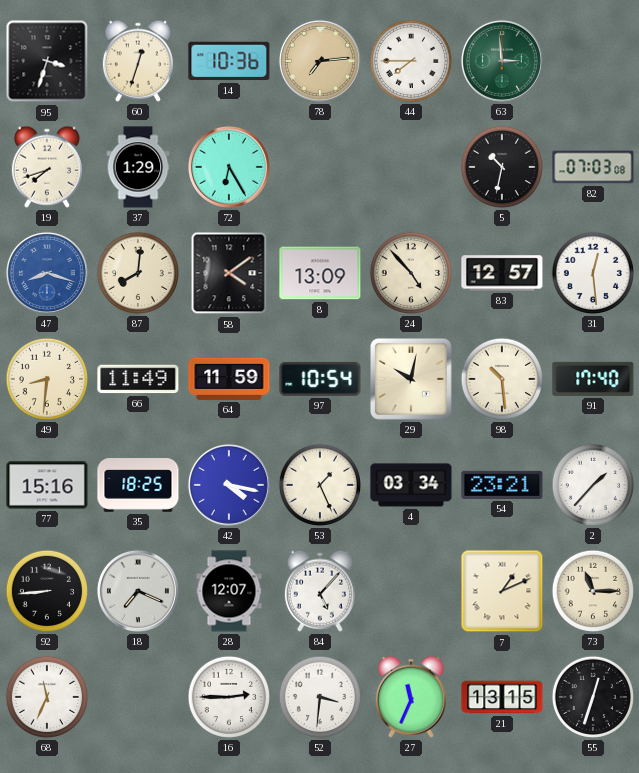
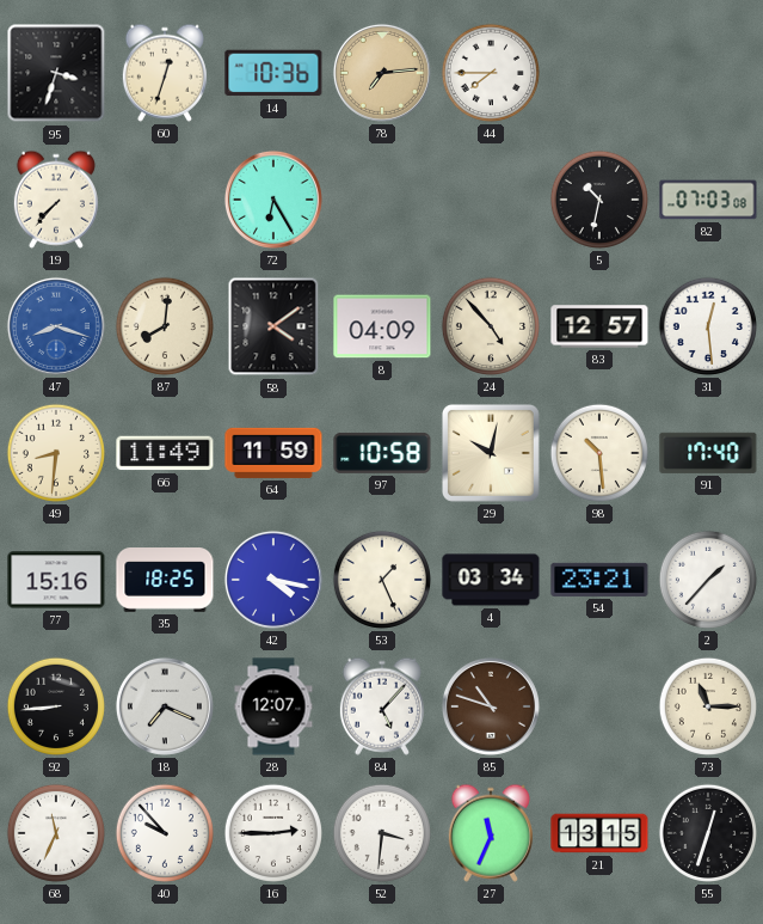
63: 2:59 -> none
19: 7:42 -> 7:37
37: 1:29 -> none
8: 13:09 -> 04:09
97: 10:54 -> 10:58
85: none -> 10:48
7: 1:11 -> none
40: none -> 9:53
